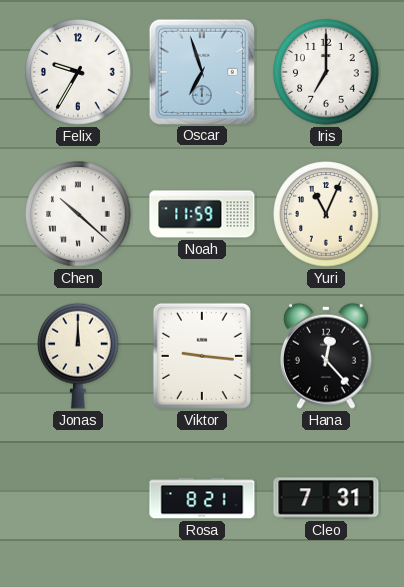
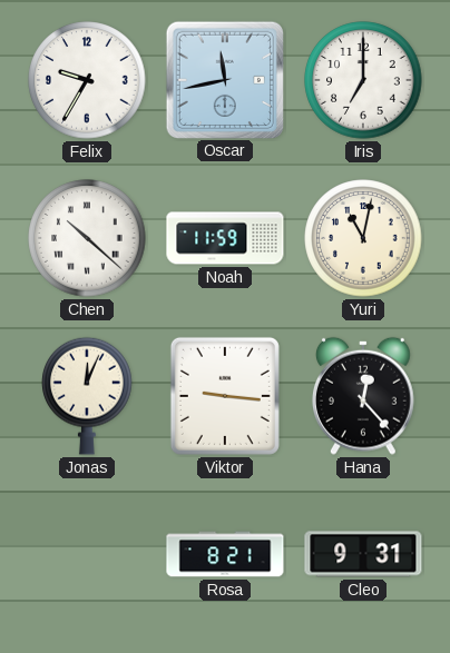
Oscar: 6:57 -> 11:43
Yuri: 11:04 -> 11:02
Jonas: 12:00 -> 12:04
Cleo: 7:31 -> 9:31
